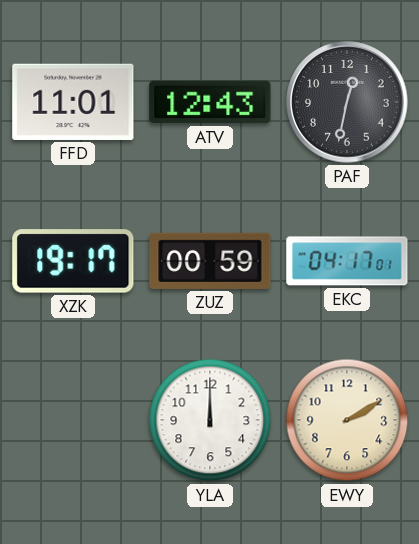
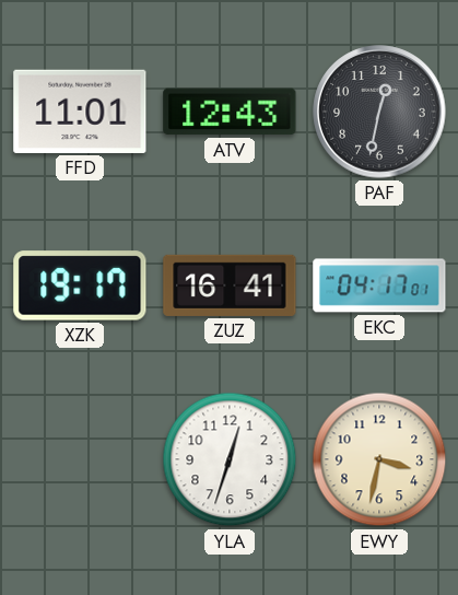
ZUZ: 00:59 -> 16:41
YLA: 12:00 -> 12:33
EWY: 2:10 -> 3:32
